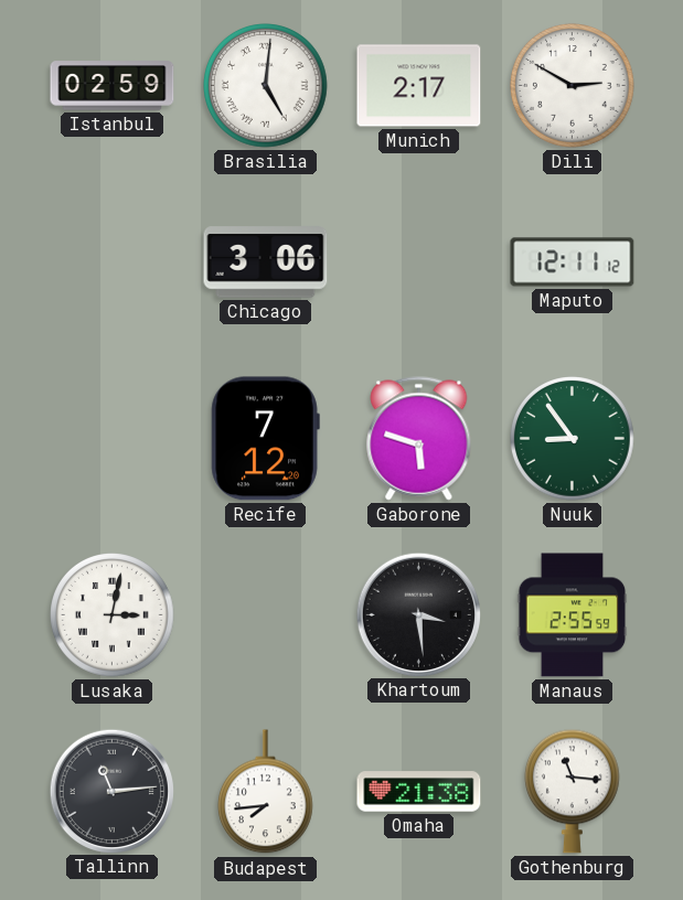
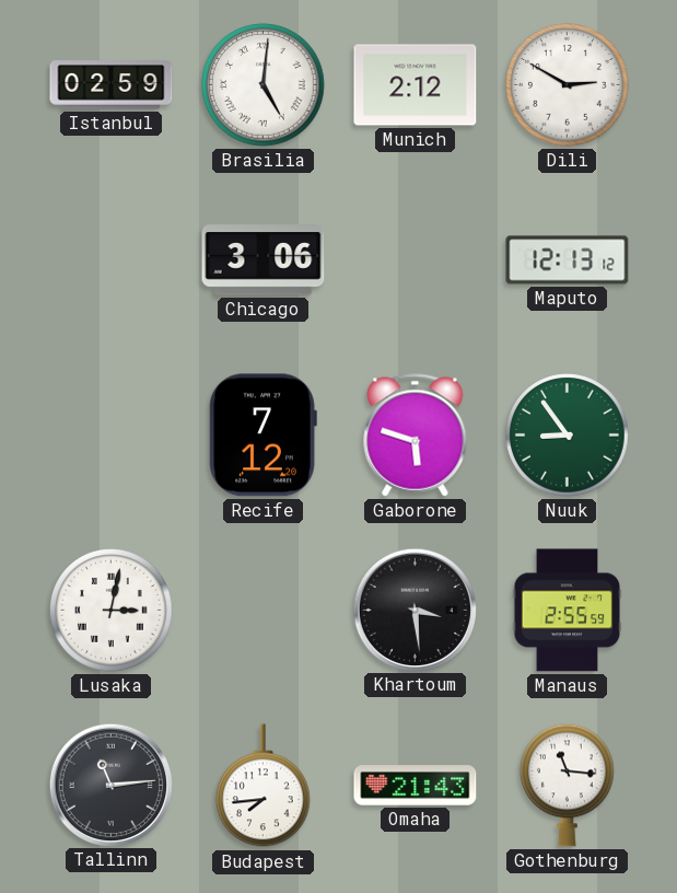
Munich: 2:17 -> 2:12
Maputo: 12:11 -> 12:13
Omaha: 21:38 -> 21:43
